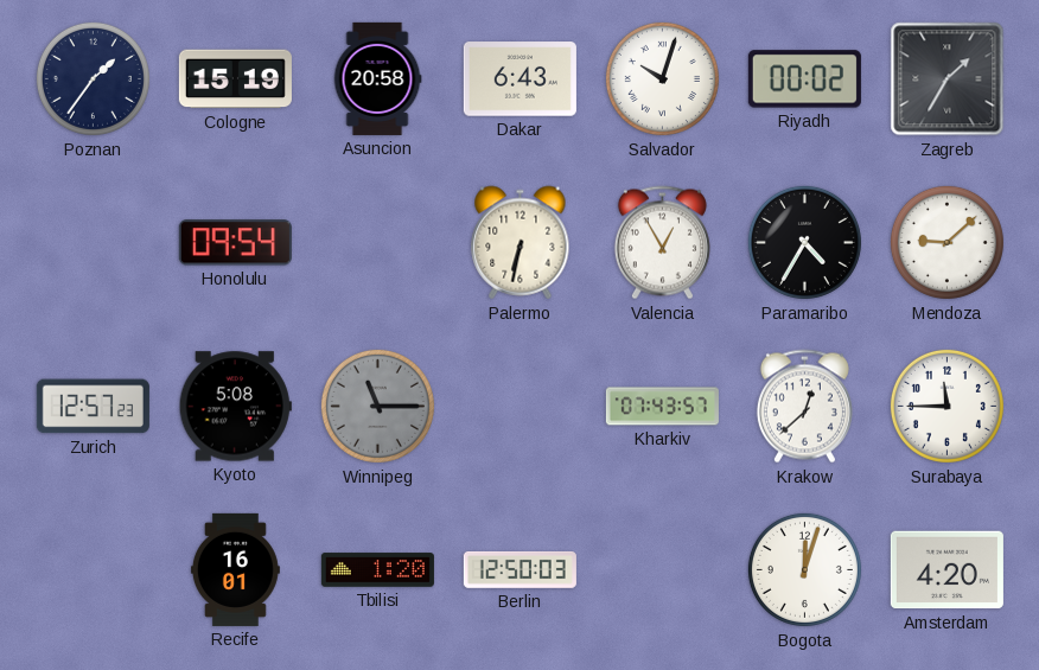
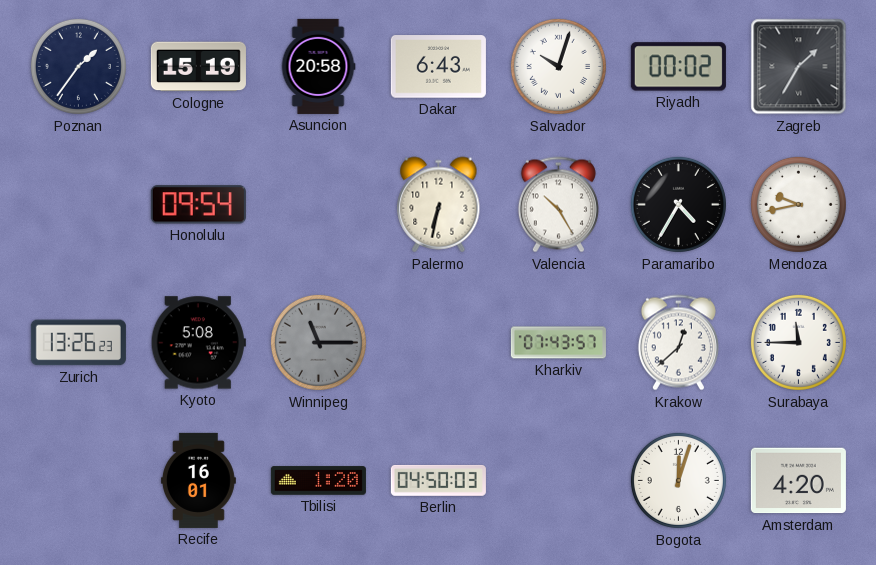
Valencia: 12:55 -> 10:25
Mendoza: 9:08 -> 9:43
Zurich: 12:57 -> 13:26
Berlin: 12:50 -> 04:50
